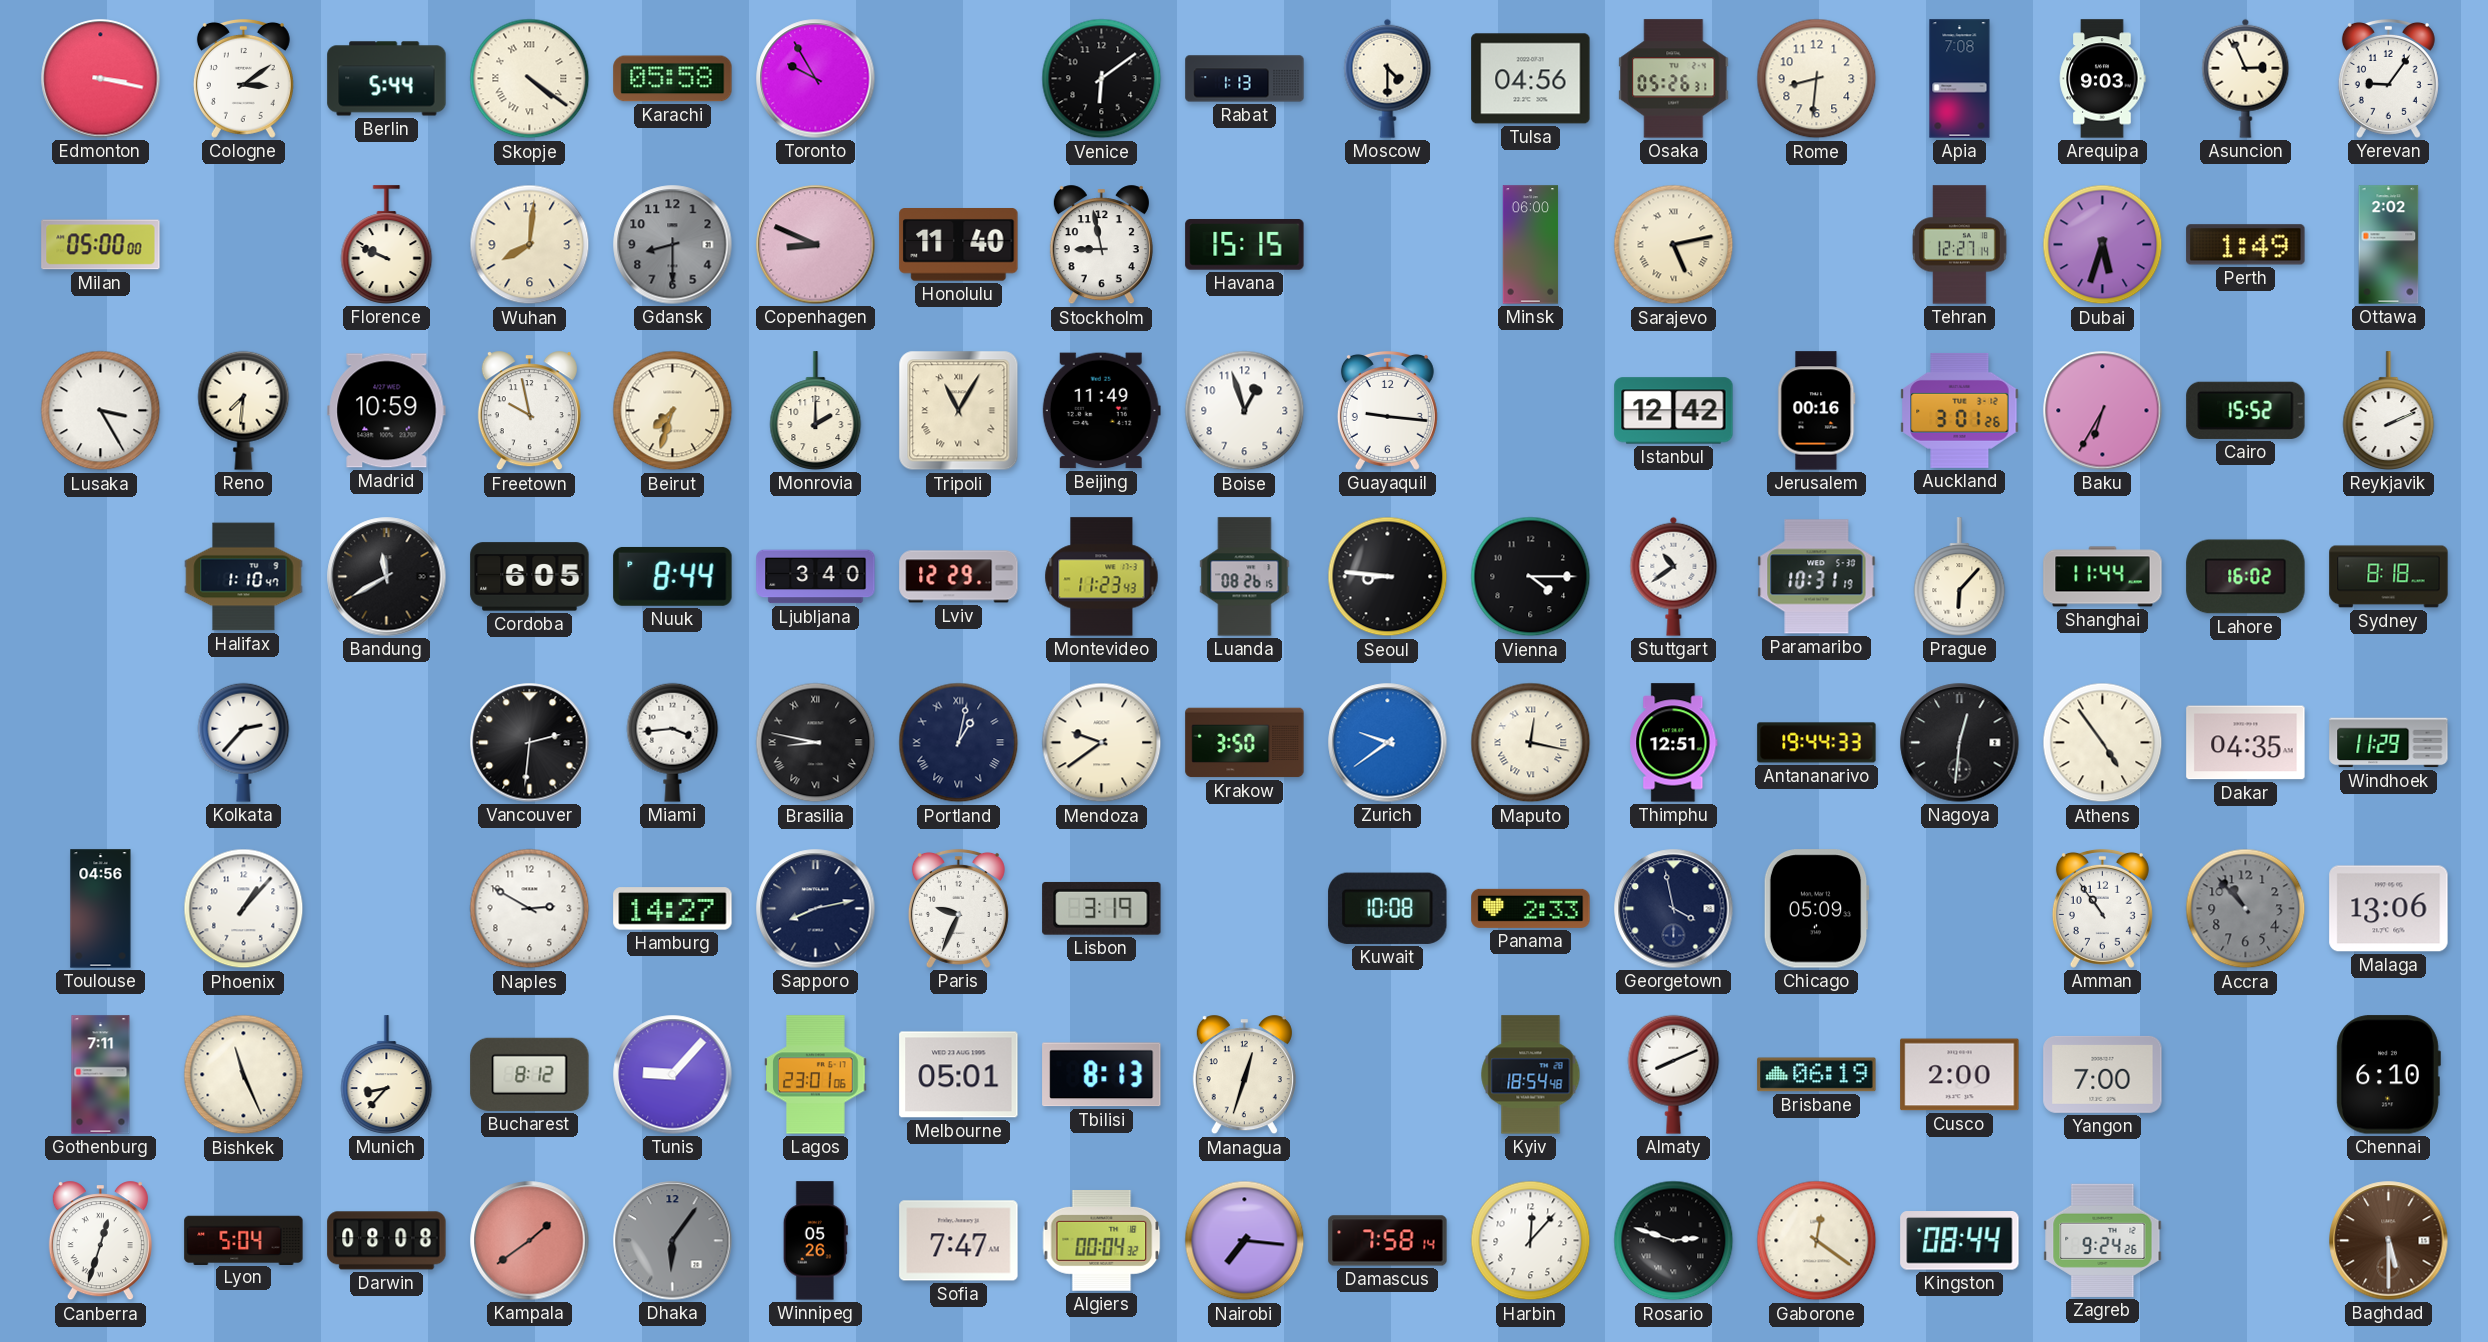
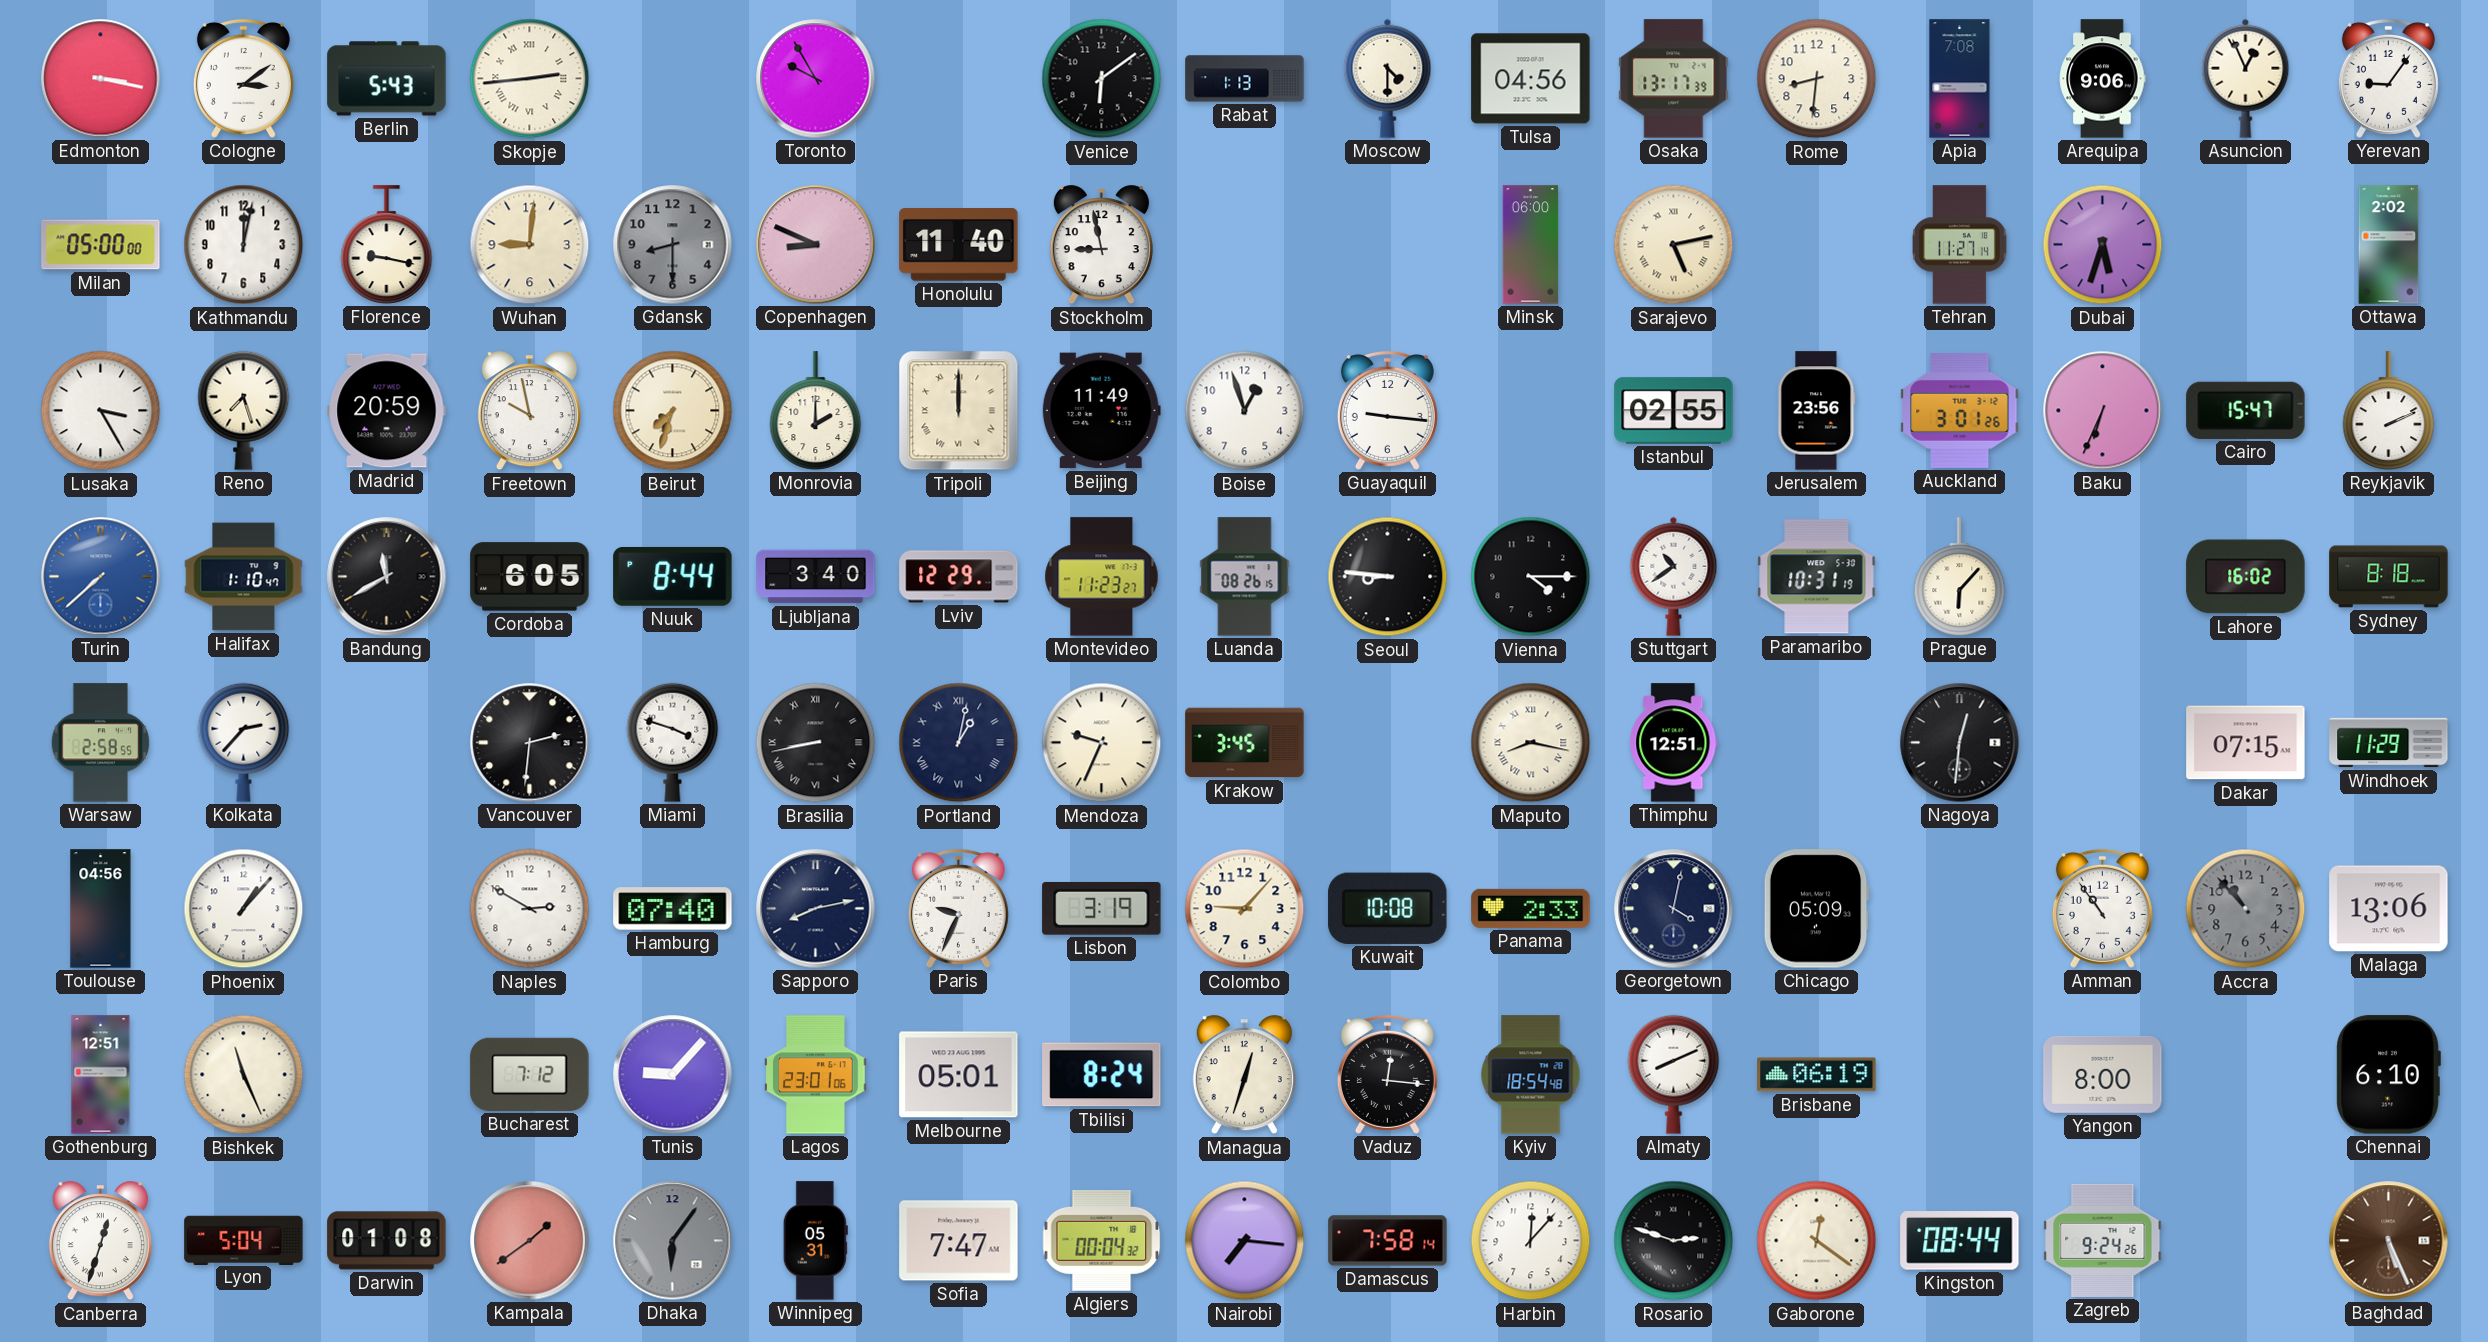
Berlin: 5:44 -> 5:43
Skopje: 4:21 -> 2:44
Karachi: 05:58 -> none
Osaka: 05:26 -> 13:17
Arequipa: 9:03 -> 9:06
Asuncion: 2:56 -> 12:56
Kathmandu: none -> 12:02
Florence: 9:49 -> 9:17
Wuhan: 8:01 -> 9:01
Havana: 15:15 -> none
Tehran: 12:27 -> 11:27
Perth: 1:49 -> none
Reno: 7:31 -> 7:27
Madrid: 10:59 -> 20:59
Tripoli: 11:05 -> 12:00
Istanbul: 12:42 -> 02:55
Jerusalem: 00:16 -> 23:56
Baku: 6:35 -> 6:34
Cairo: 15:52 -> 15:47
Turin: none -> 7:38
Montevideo: 11:23:43 -> 11:23:27
Shanghai: 11:44 -> none
Warsaw: none -> 2:58
Miami: 3:44 -> 3:48
Brasilia: 8:47 -> 8:43
Mendoza: 9:39 -> 9:34
Krakow: 3:50 -> 3:45
Zurich: 9:39 -> none
Maputo: 12:17 -> 8:17
Antananarivo: 19:44 -> none
Athens: 4:54 -> none
Dakar: 04:35 -> 07:15
Hamburg: 14:27 -> 07:40
Colombo: none -> 9:07
Georgetown: 3:58 -> 4:02
Gothenburg: 7:11 -> 12:51
Munich: 8:37 -> none
Bucharest: 8:12 -> 7:12
Tbilisi: 8:13 -> 8:24
Vaduz: none -> 12:16
Cusco: 2:00 -> none
Yangon: 7:00 -> 8:00
Darwin: 08:08 -> 01:08
Winnipeg: 05:26 -> 05:31
Baghdad: 5:30 -> 5:26
